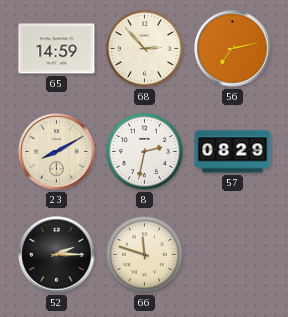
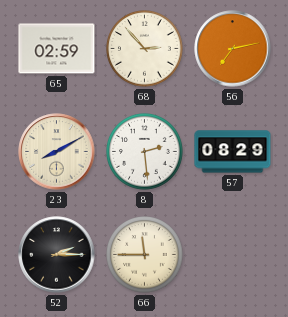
65: 14:59 -> 02:59
8: 2:32 -> 2:29
66: 11:48 -> 11:45
